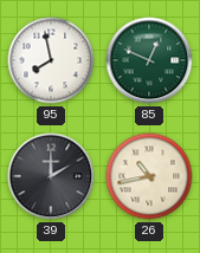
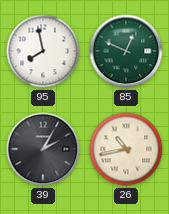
39: 2:00 -> 2:05
